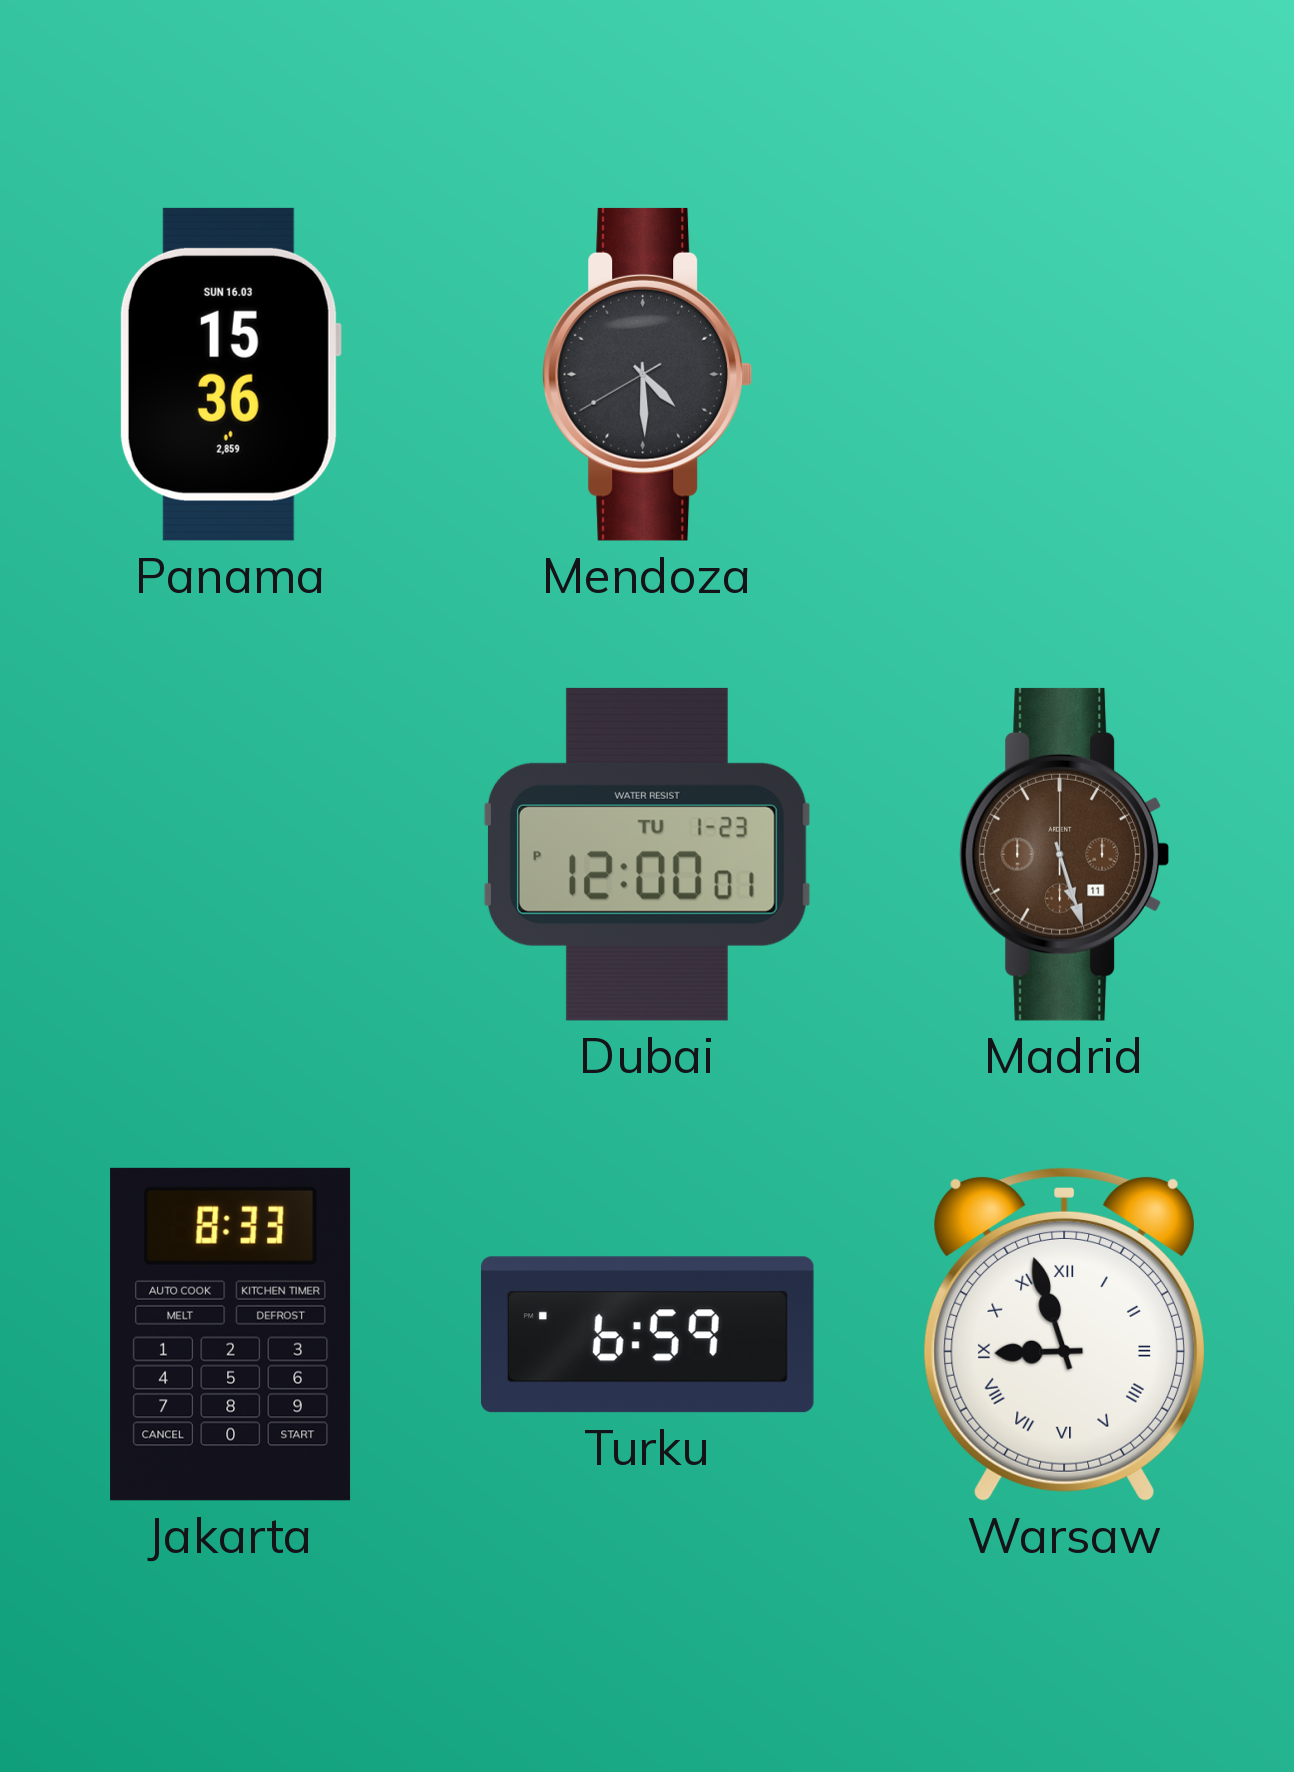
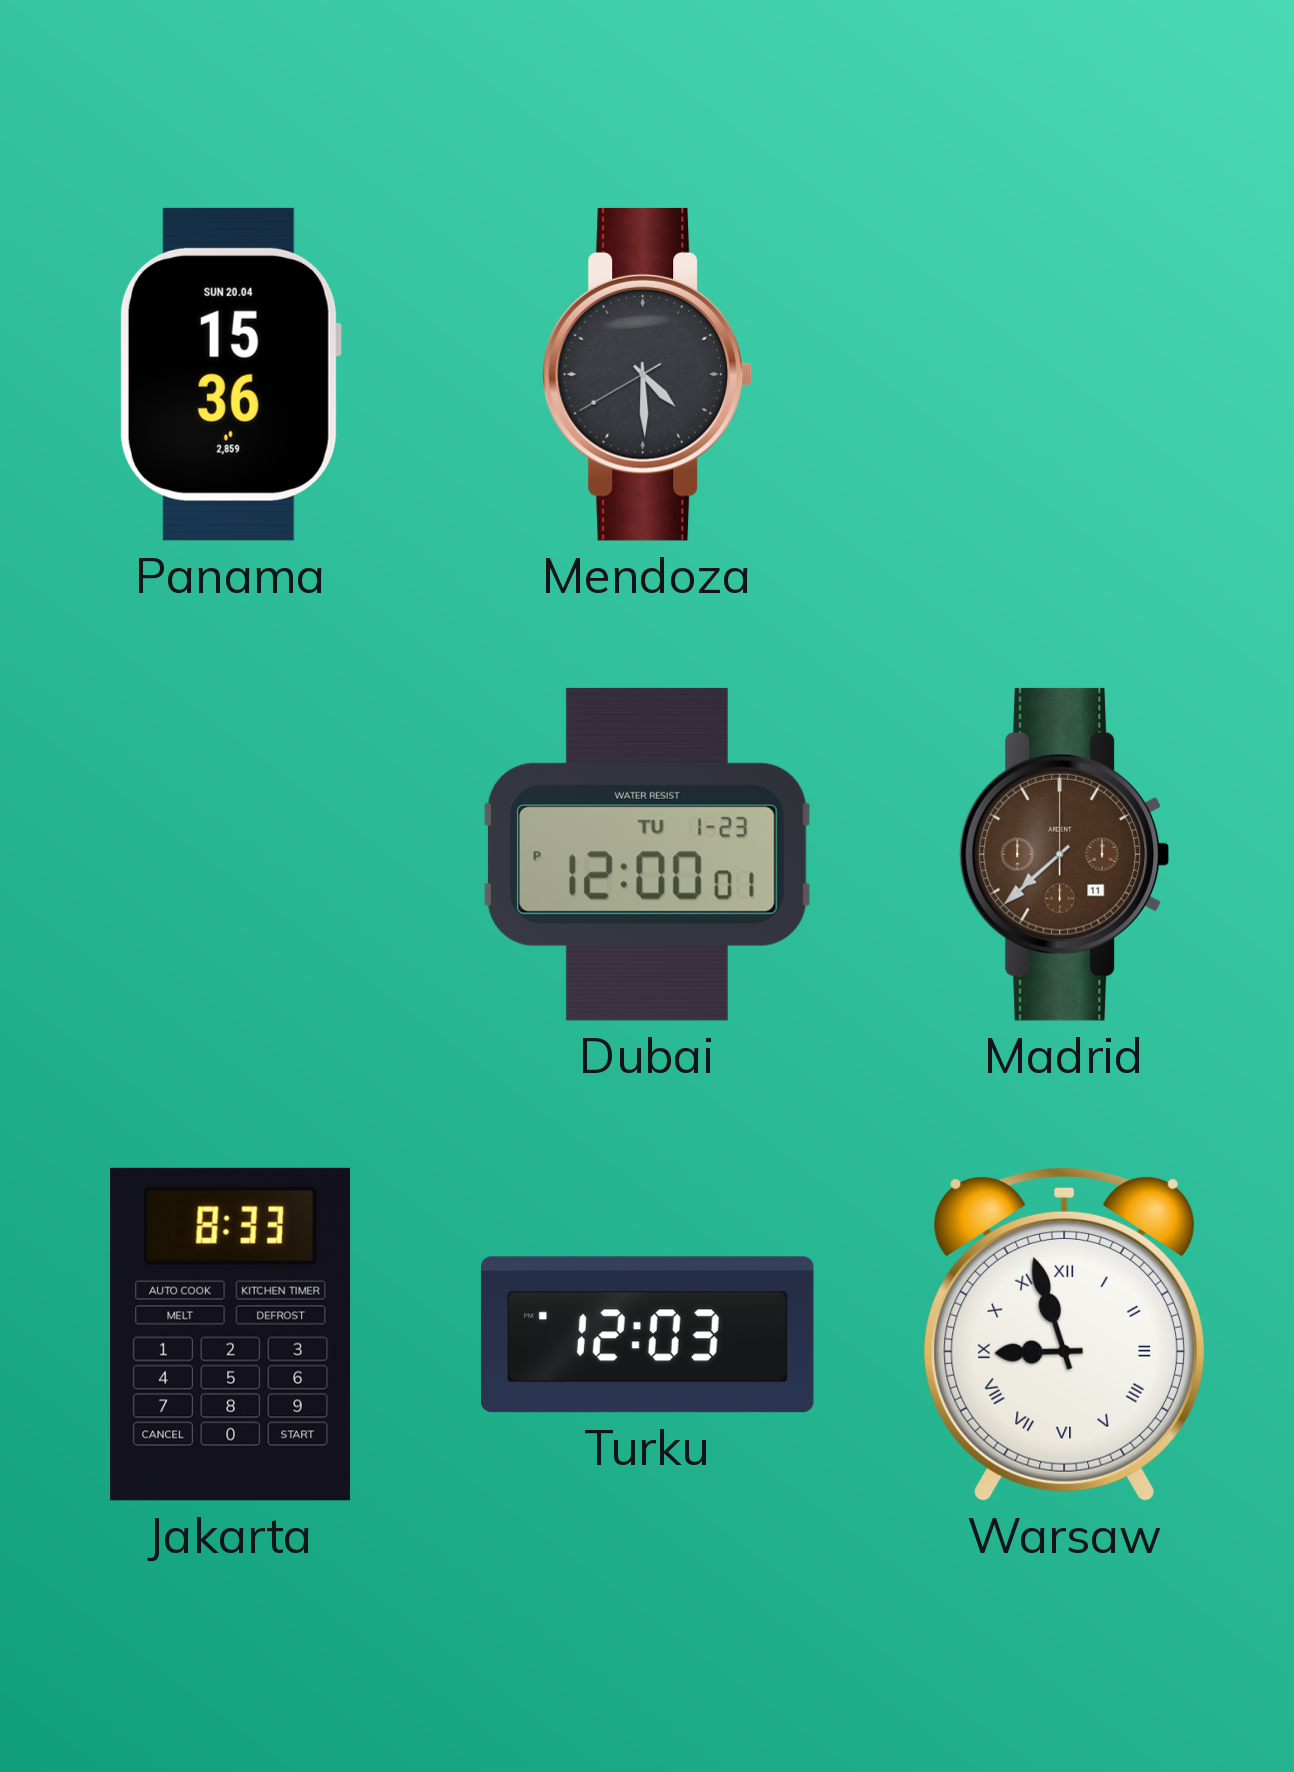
Panama date: SUN 16.03 -> SUN 20.04
Madrid: 5:27 -> 7:38
Turku: 6:59 -> 12:03
